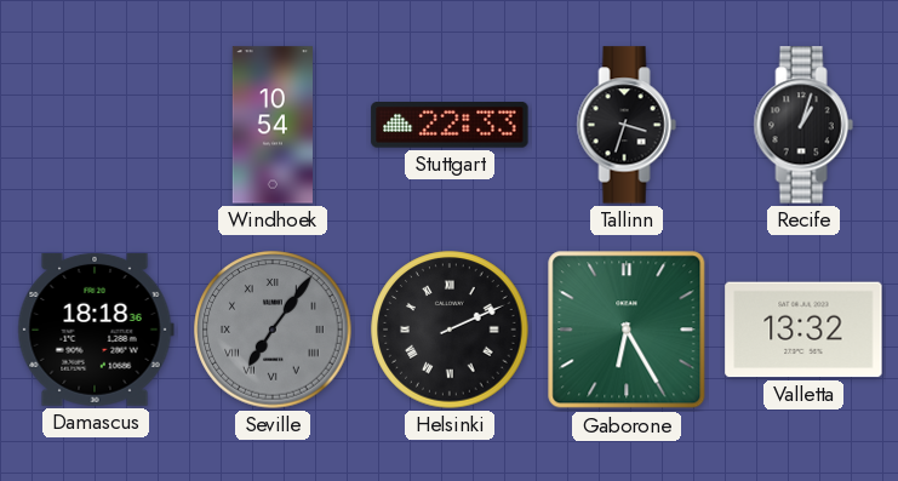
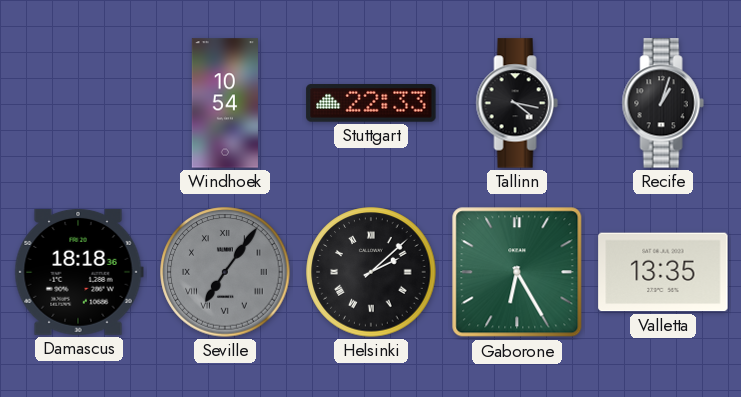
Tallinn: 3:33 -> 4:17
Helsinki: 2:11 -> 2:08
Valletta: 13:32 -> 13:35
